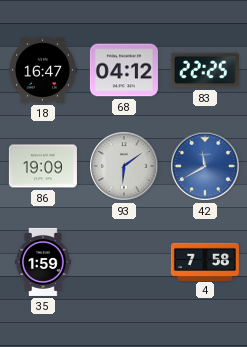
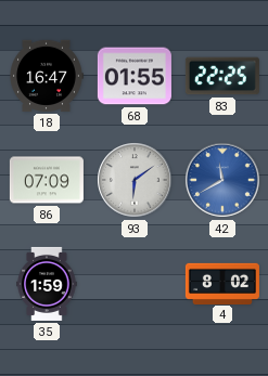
68: 04:12 -> 01:55
86: 19:09 -> 07:09
4: 7:58 -> 8:02
